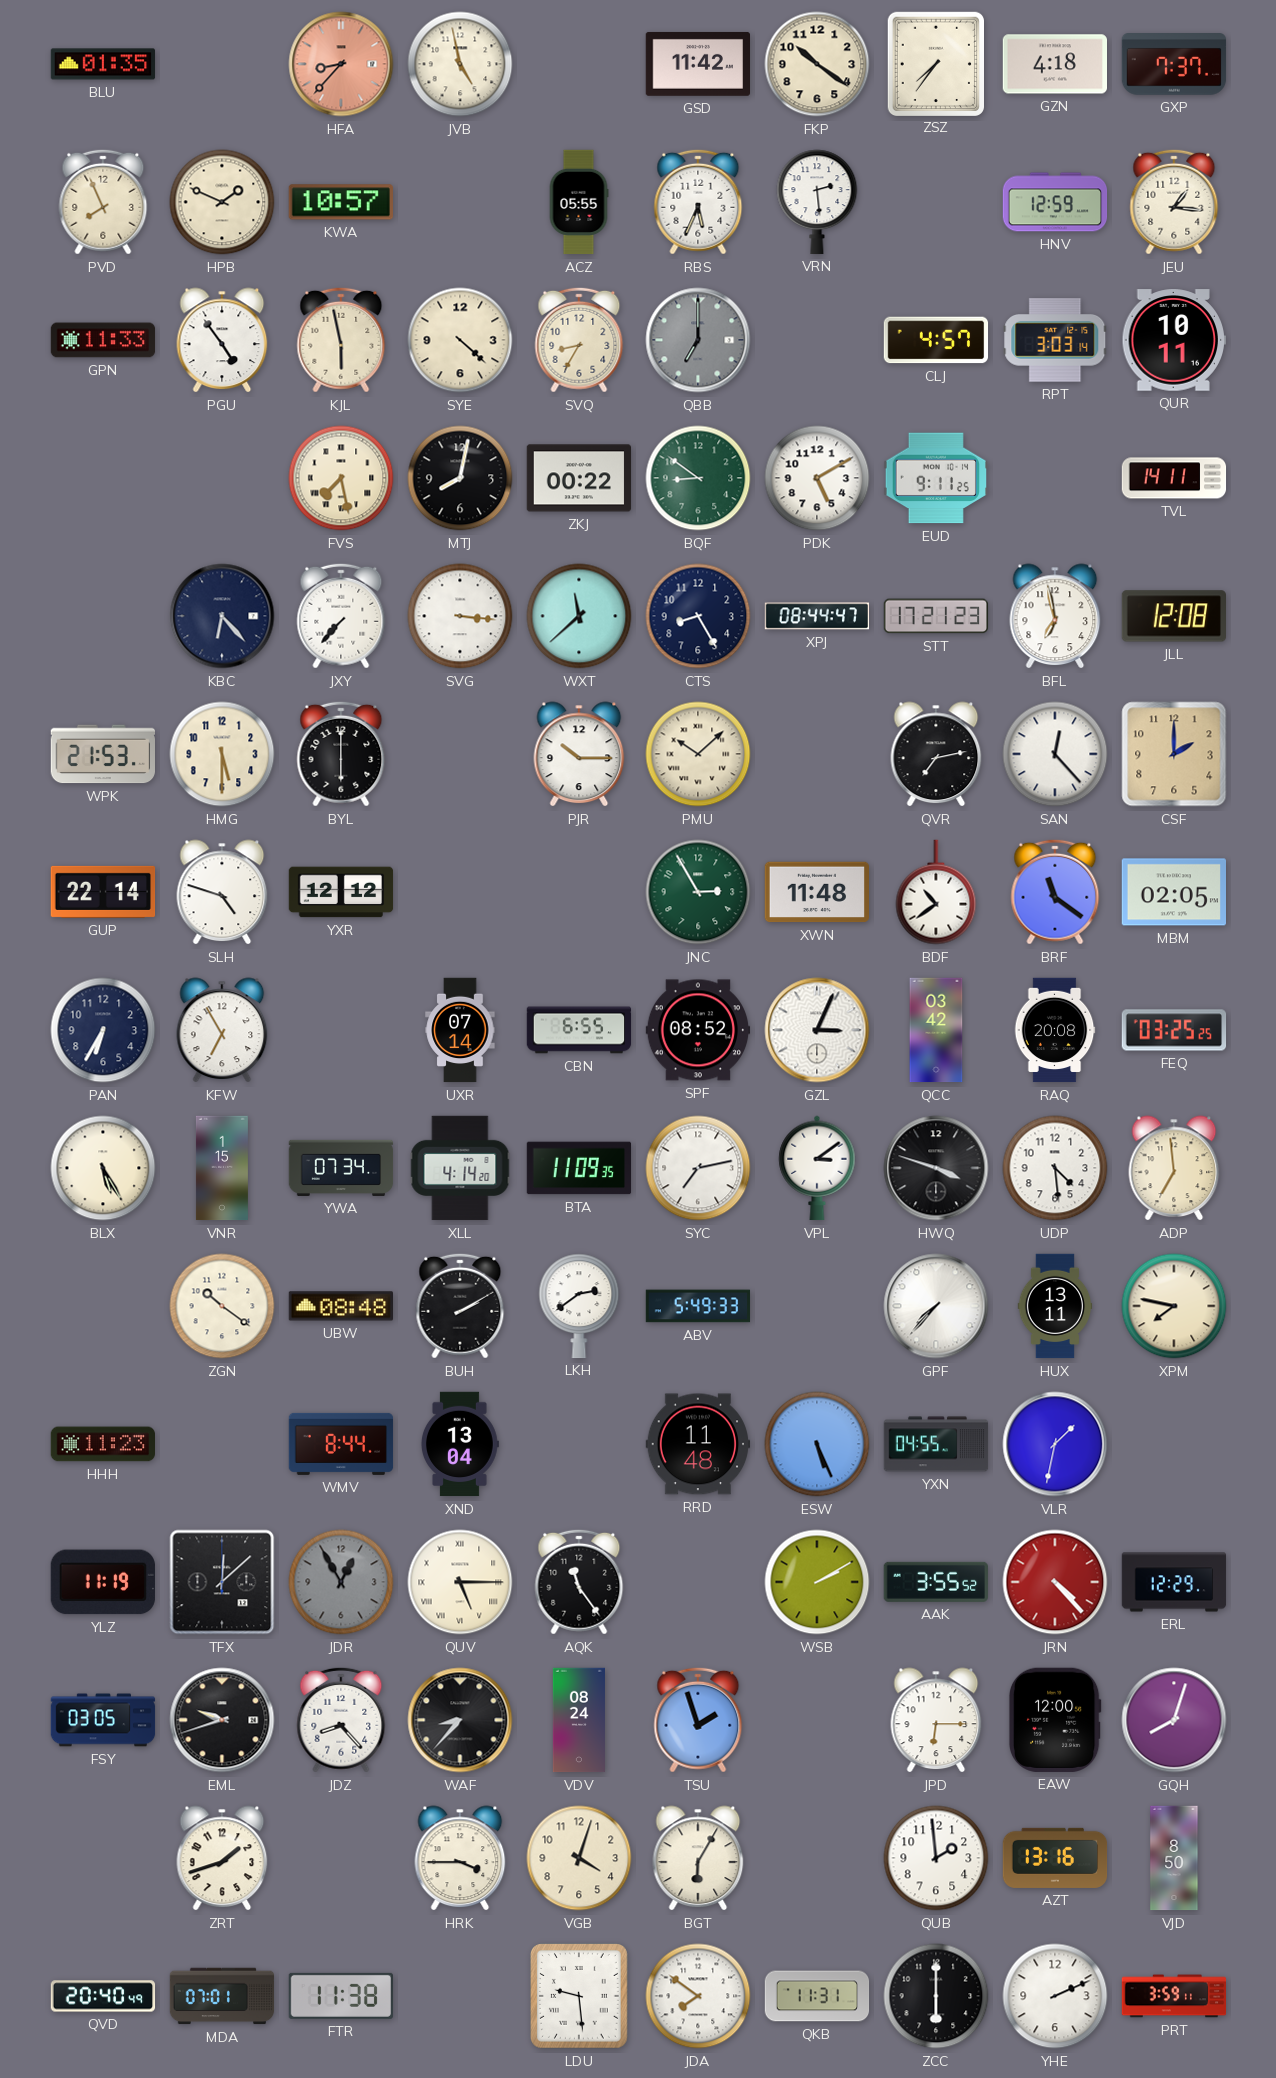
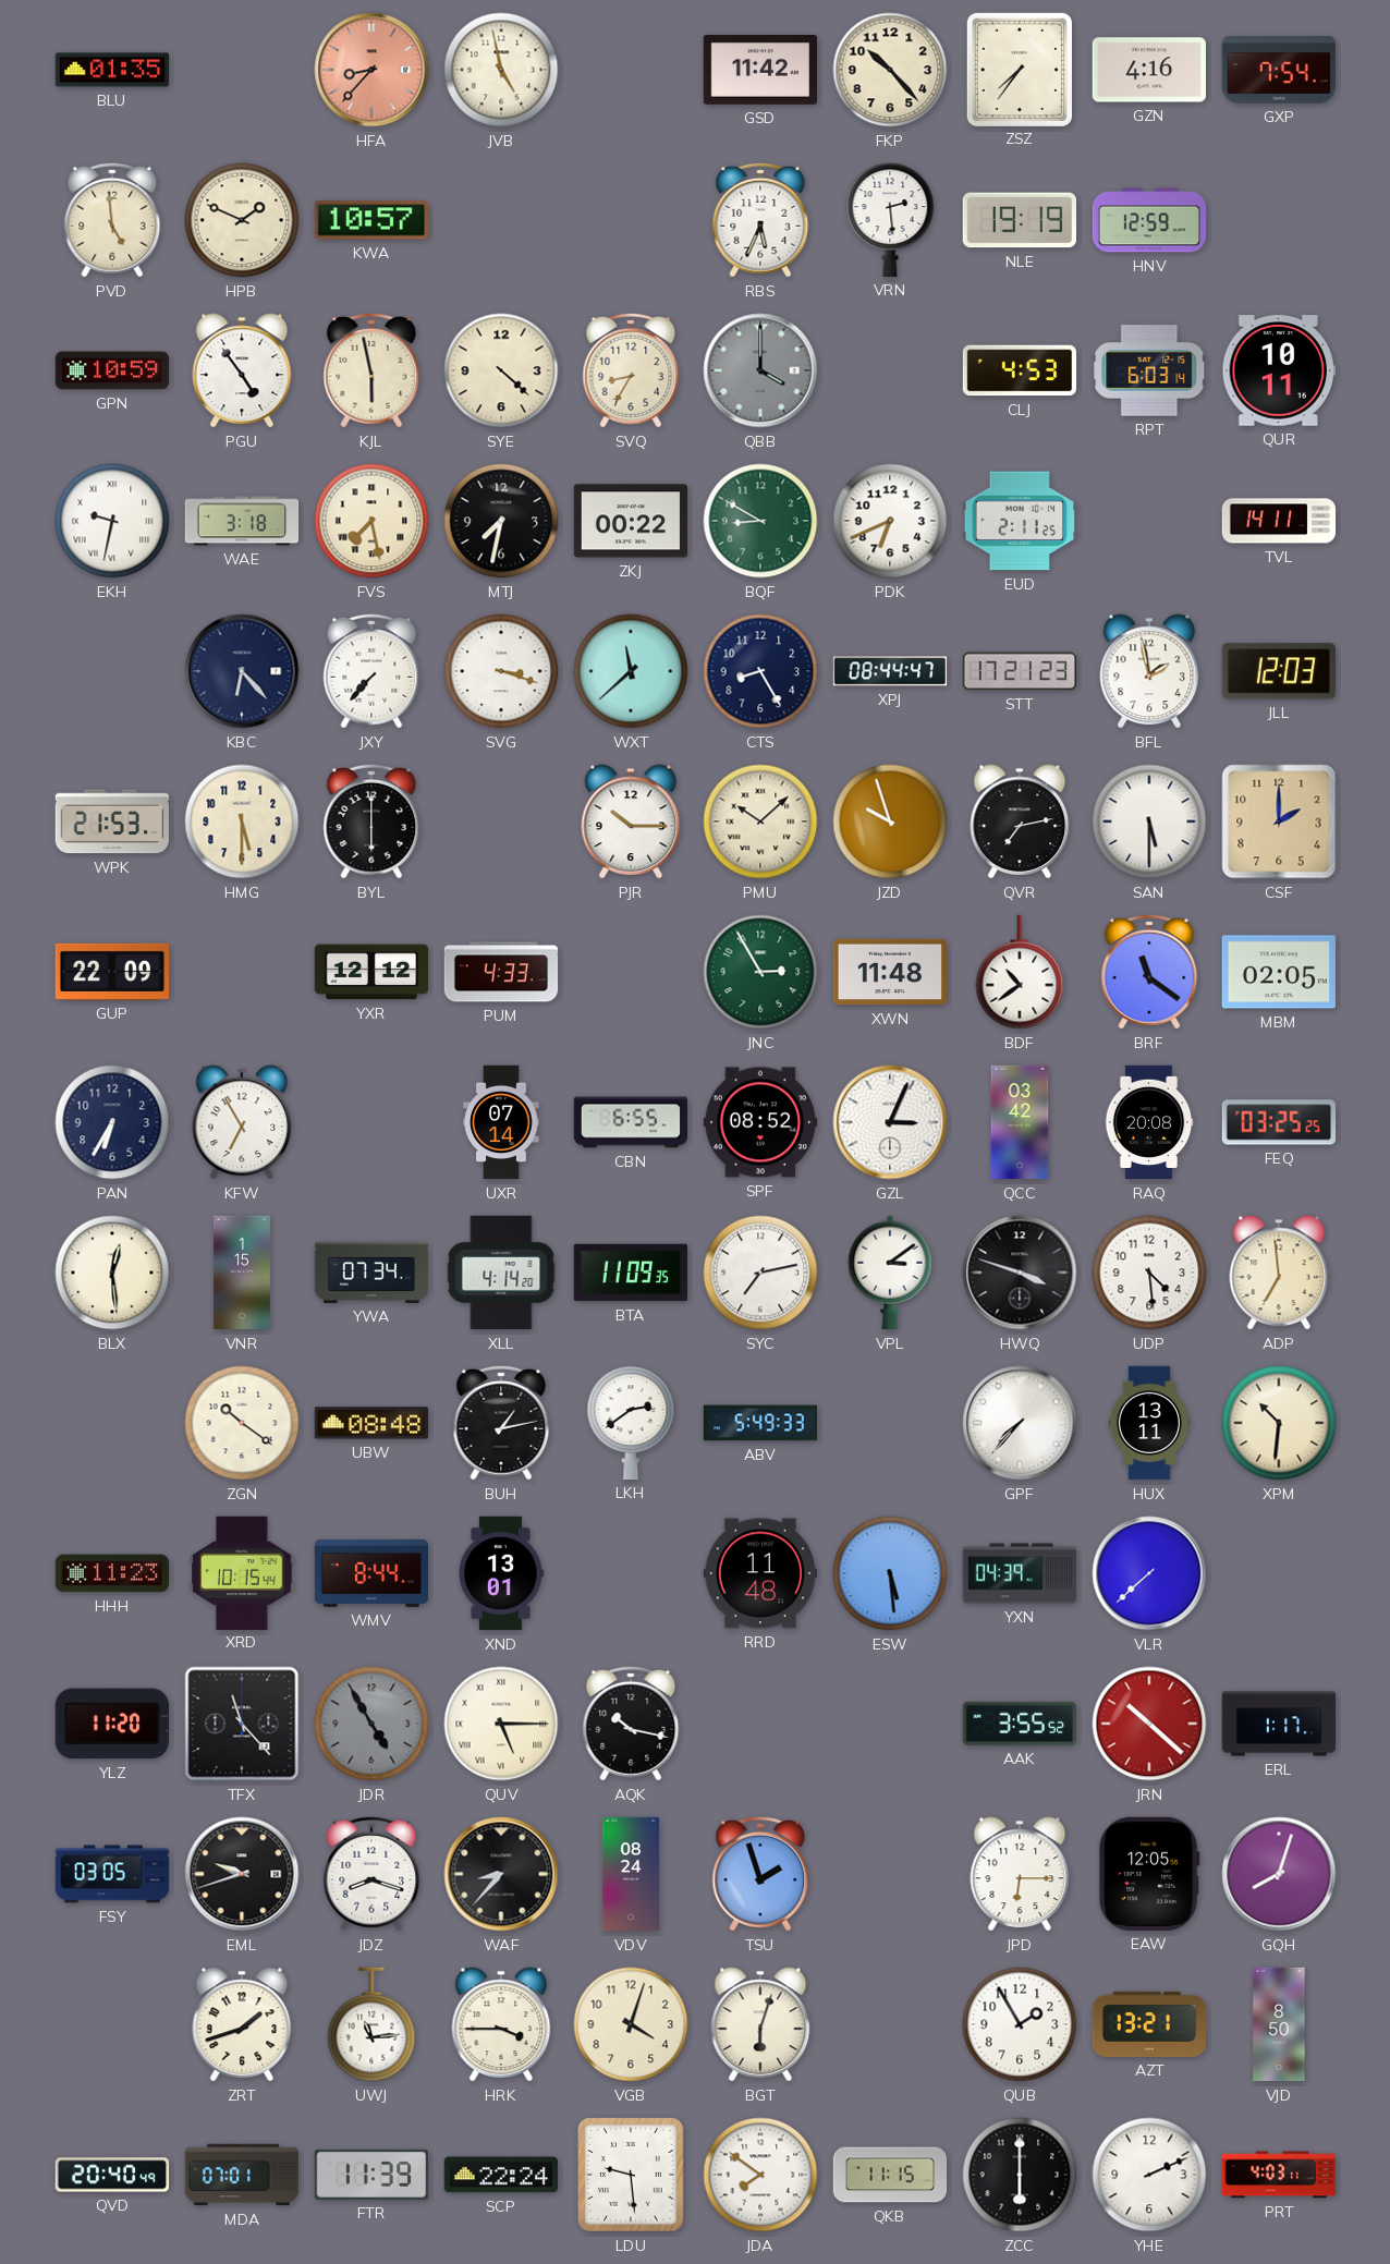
FKP: 10:21 -> 10:23
GZN: 4:18 -> 4:16
GXP: 7:37 -> 7:54
PVD: 7:56 -> 4:59
ACZ: 05:55 -> none
NLE: none -> 19:19
JEU: 1:16 -> none
GPN: 11:33 -> 10:59
QBB: 7:00 -> 4:00
CLJ: 4:57 -> 4:53
RPT: 3:03 -> 6:03
EKH: none -> 9:32
WAE: none -> 3:18
MTJ: 8:02 -> 7:32
BQF: 8:51 -> 8:50
PDK: 5:10 -> 6:41
EUD: 9:11 -> 2:11
SVG: 3:16 -> 3:18
BFL: 6:58 -> 1:58
JLL: 12:08 -> 12:03
JZD: none -> 9:57
SAN: 12:23 -> 5:30
GUP: 22:14 -> 22:09
SLH: 4:48 -> none
PUM: none -> 4:33
BLX: 5:25 -> 12:29
BUH: 2:10 -> 1:13
XPM: 7:47 -> 10:31
XRD: none -> 10:15
XND: 13:04 -> 13:01
ESW: 5:26 -> 5:29
YXN: 04:55 -> 04:39
VLR: 1:32 -> 7:38
YLZ: 11:19 -> 11:20
TFX: 12:08 -> 11:23
JDR: 12:55 -> 4:55
AQK: 11:24 -> 10:17
WSB: 2:10 -> none
JRN: 4:23 -> 10:22
ERL: 12:29 -> 1:17
JDZ: 8:23 -> 8:18
EAW: 12:00 -> 12:05
UWJ: none -> 11:14
BGT: 6:05 -> 6:03
QUB: 1:59 -> 1:55
AZT: 13:16 -> 13:21
FTR: 11:38 -> 11:39
SCP: none -> 22:24
QKB: 11:31 -> 11:15
PRT: 3:59 -> 4:03
